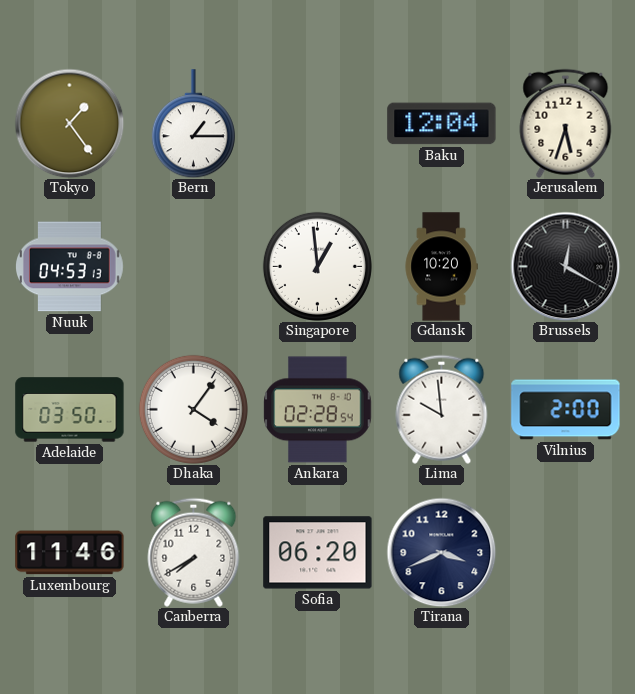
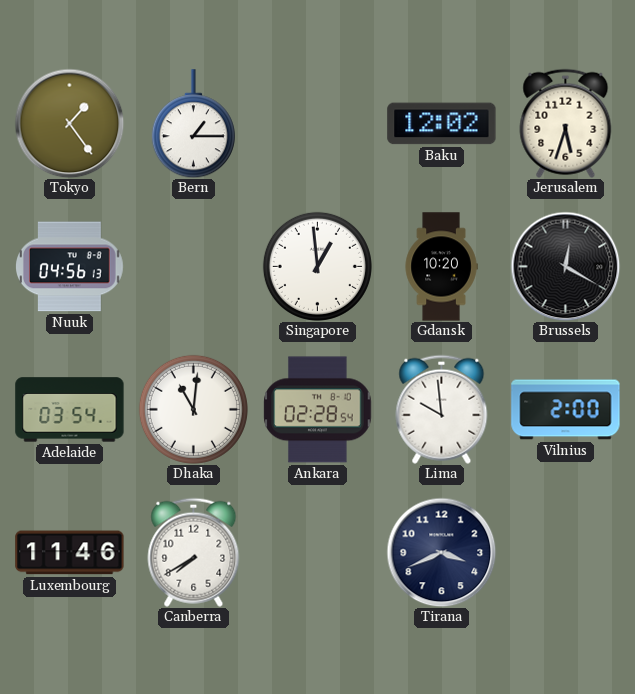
Baku: 12:04 -> 12:02
Nuuk: 04:53 -> 04:56
Adelaide: 03:50 -> 03:54
Dhaka: 4:06 -> 11:01
Sofia: 06:20 -> none
